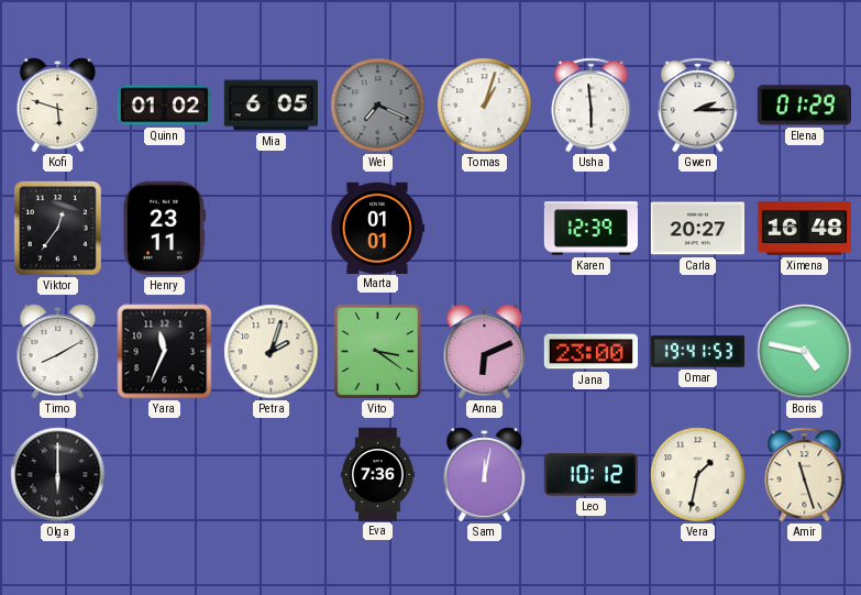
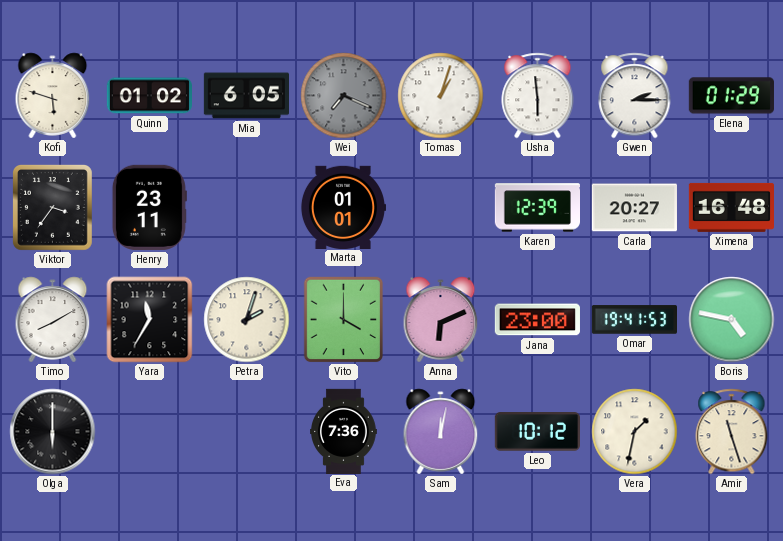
Viktor: 12:36 -> 3:36
Yara: 11:34 -> 11:35
Vito: 3:21 -> 4:00
